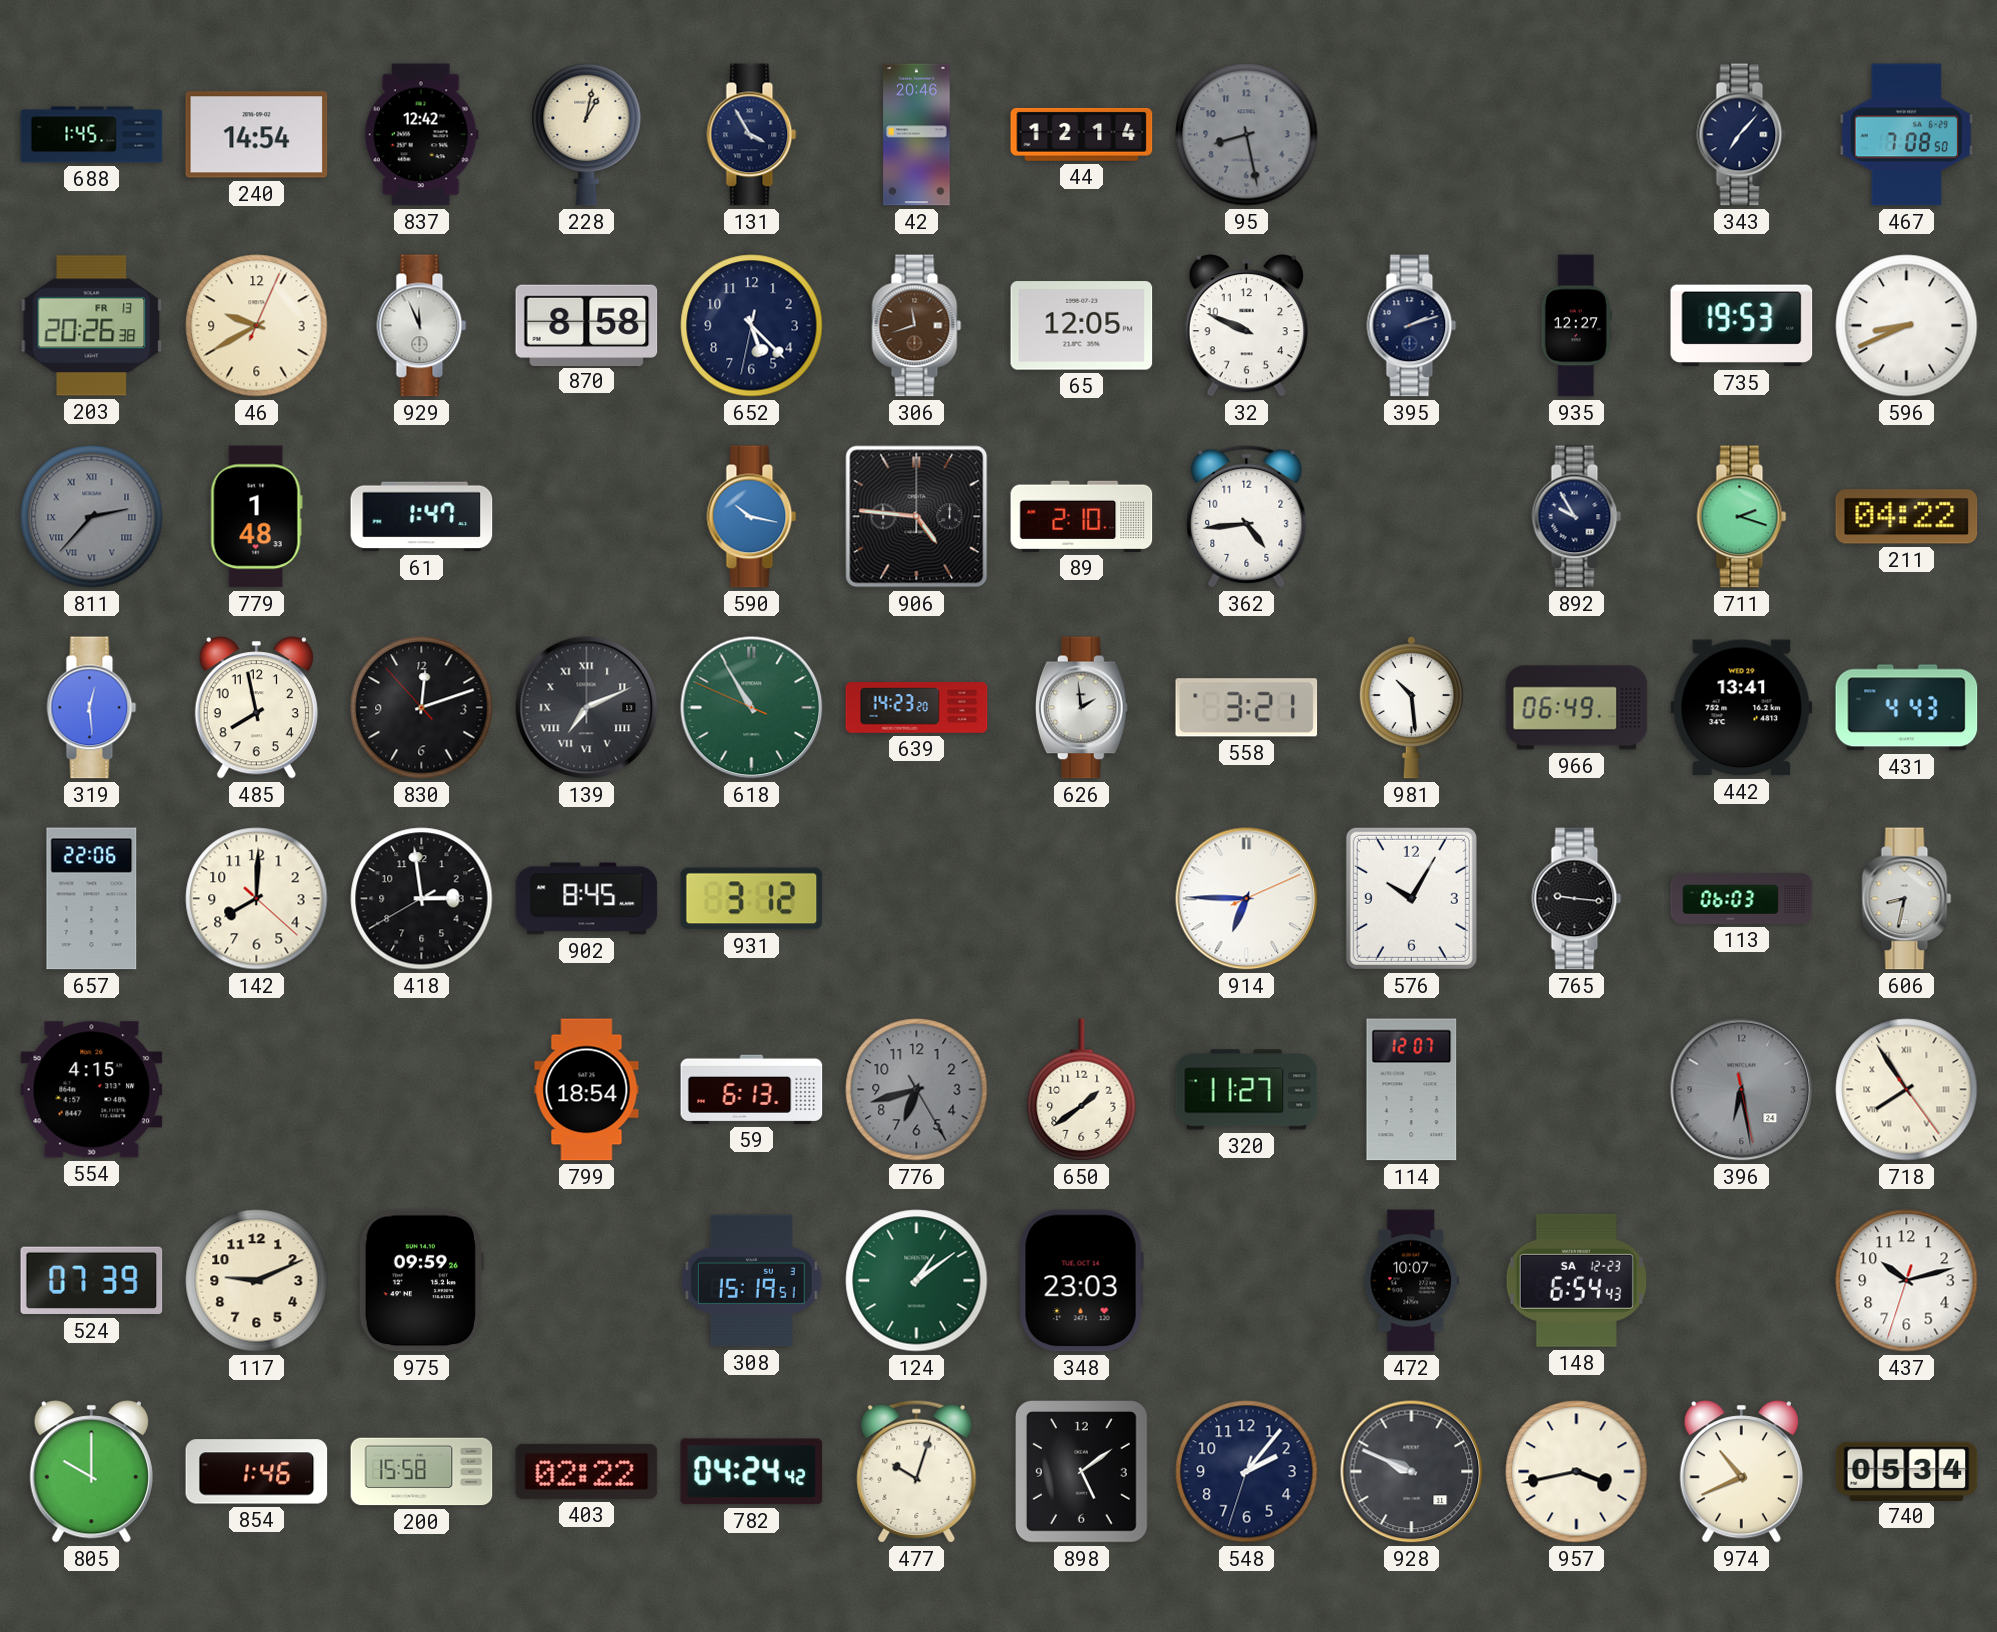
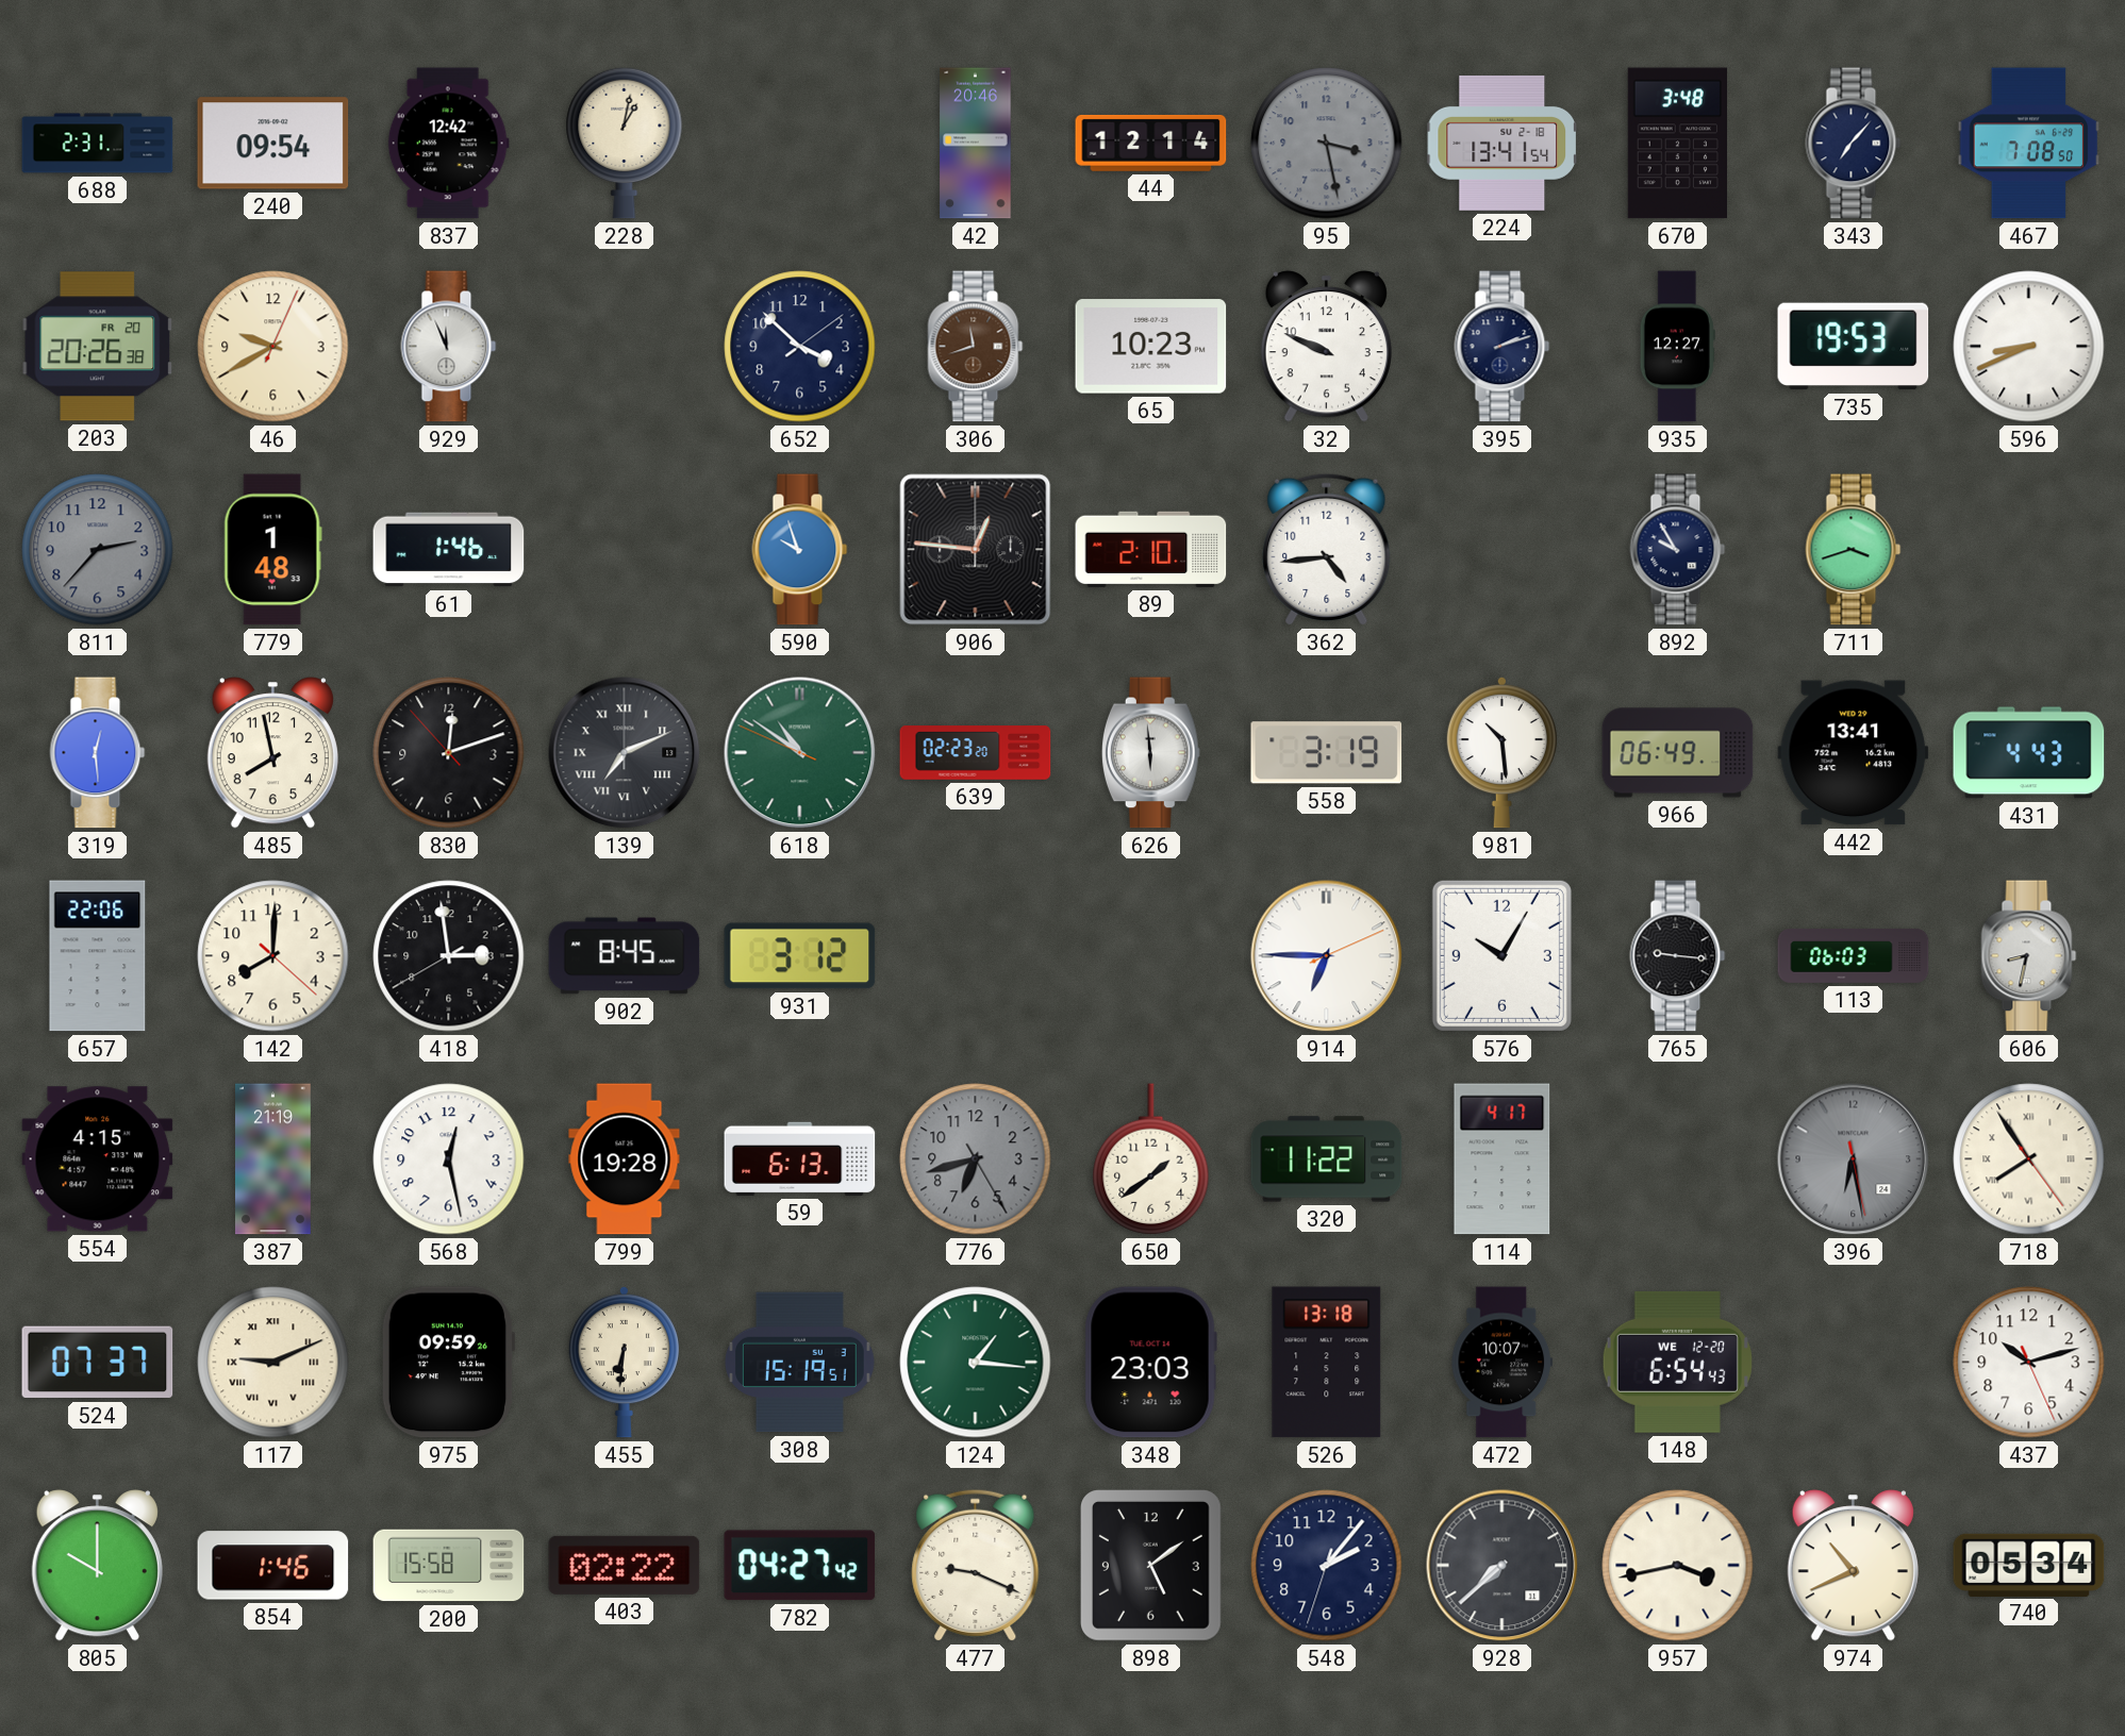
688: 1:45 -> 2:31
240: 14:54 -> 09:54
131: 3:55 -> none
95: 8:28 -> 3:28
224: none -> 13:41
670: none -> 3:48
203 date: FR 13 -> FR 20
870: 8:58 -> none
652: 5:22 -> 3:52
65: 12:05 -> 10:23
811 numerals: Roman -> Arabic
61: 1:47 -> 1:46
590: 10:17 -> 9:57
906: 4:46 -> 12:46
711: 2:18 -> 3:42
211: 04:22 -> none
618: 10:54 -> 10:50
639: 14:23 -> 02:23
626: 1:59 -> 5:59
558: 3:21 -> 3:19
387: none -> 21:19
568: none -> 12:28
799: 18:54 -> 19:28
320: 11:27 -> 11:22
114: 12:07 -> 4:17
524: 07:39 -> 07:37
117 numerals: Arabic -> Roman
455: none -> 6:31
124: 1:09 -> 1:16
526: none -> 13:18
148 date: SA 12-23 -> WE 12-20
437: 10:12:33 -> 10:12:26
782: 04:24 -> 04:27
477: 10:03 -> 9:19
928: 9:49 -> 7:38
